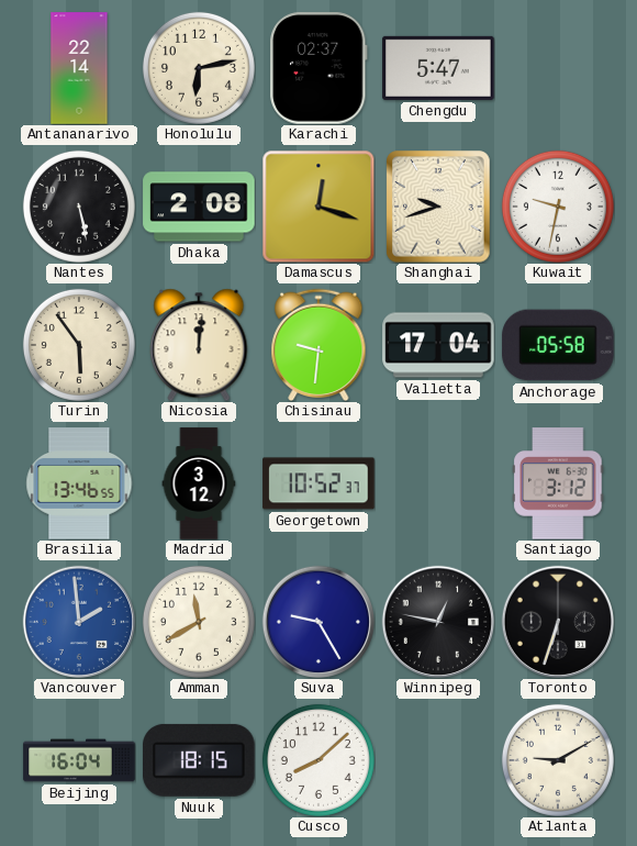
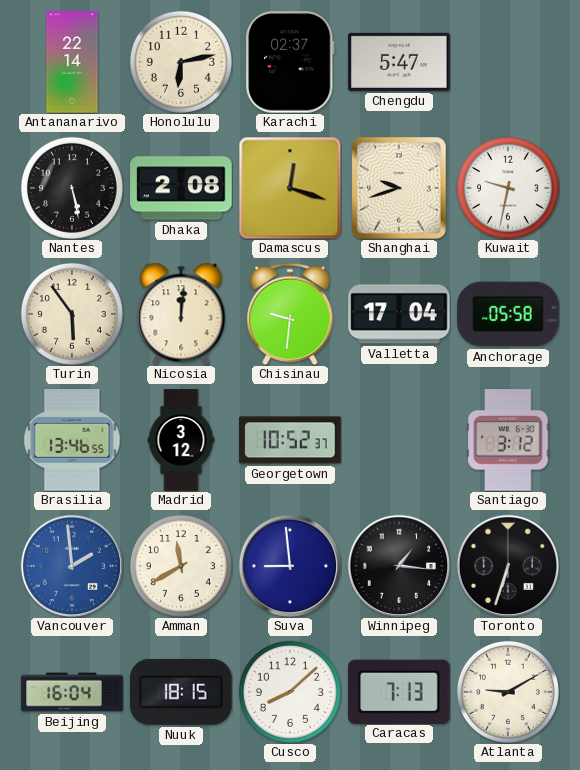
Suva: 9:25 -> 8:59
Winnipeg: 12:47 -> 1:16
Caracas: none -> 7:13
